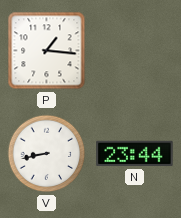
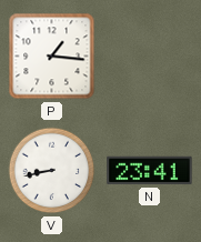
N: 23:44 -> 23:41
